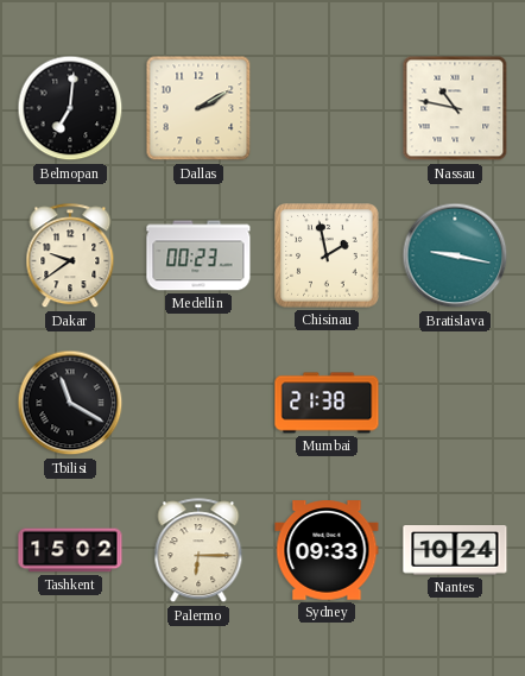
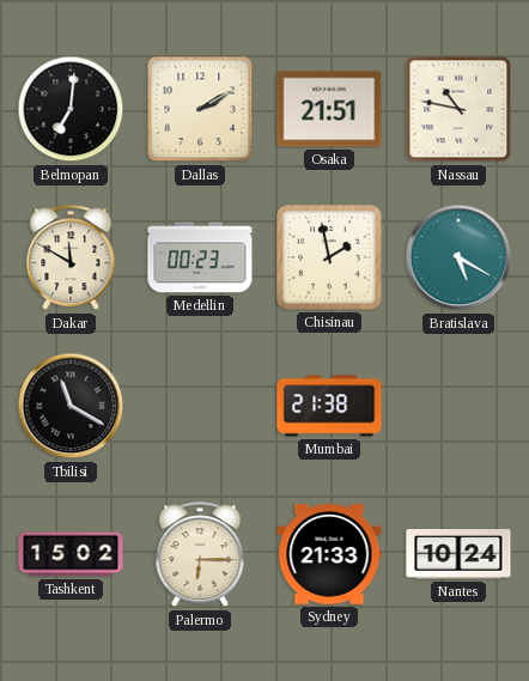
Osaka: none -> 21:51
Dakar: 9:39 -> 11:50
Bratislava: 9:17 -> 5:20
Sydney: 09:33 -> 21:33
